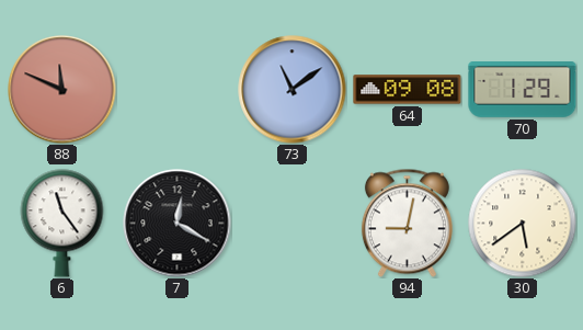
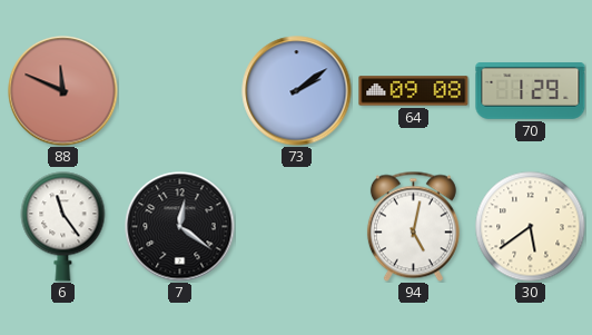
73: 11:09 -> 2:09
7: 12:20 -> 12:21
94: 9:02 -> 5:02
